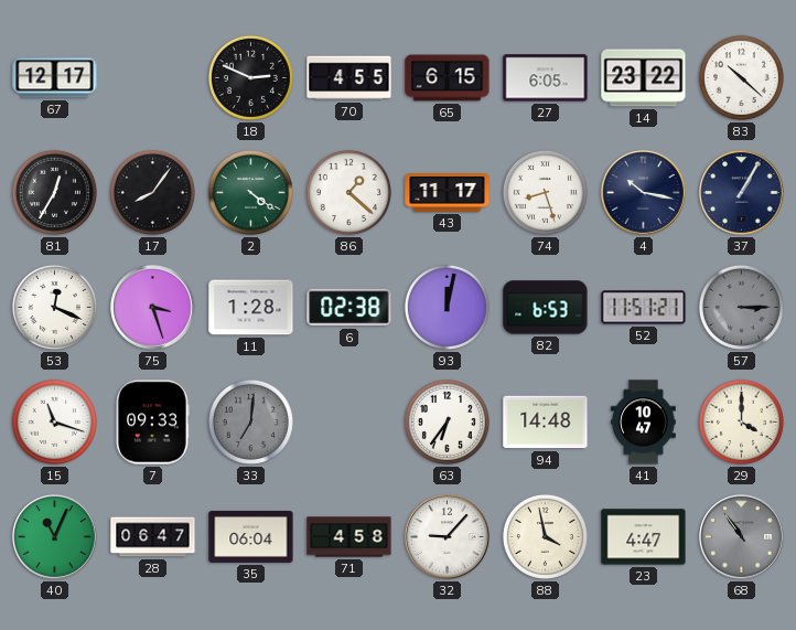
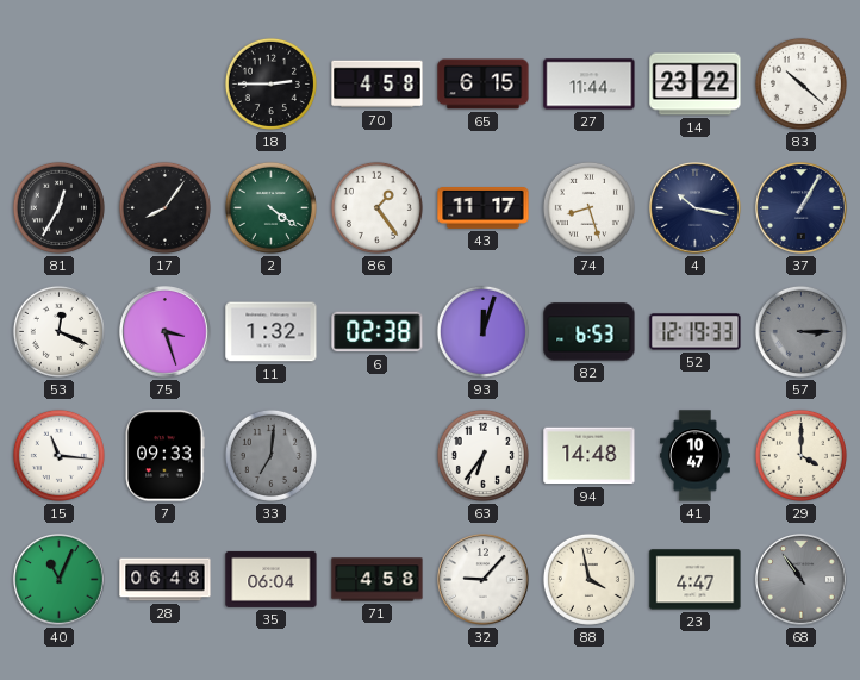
67: 12:17 -> none
18: 2:49 -> 2:45
70: 4:55 -> 4:58
27: 6:05 -> 11:44
86: 1:22 -> 1:24
11: 1:28 -> 1:32
93: 12:02 -> 12:03
52: 11:51 -> 12:19
15: 11:18 -> 11:16
28: 06:47 -> 06:48
